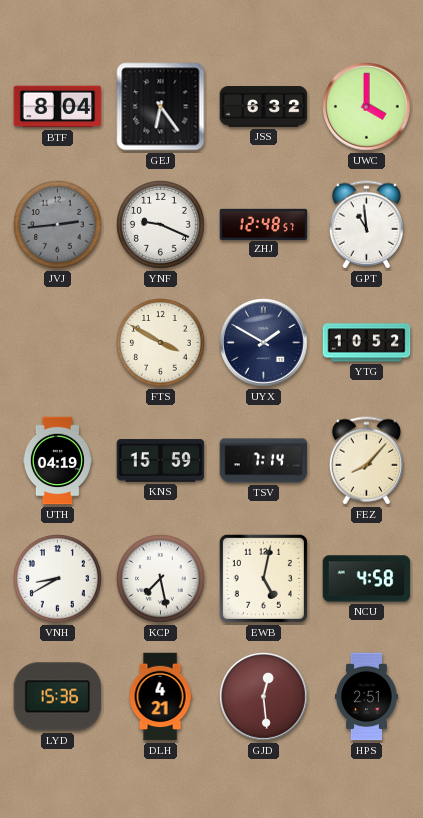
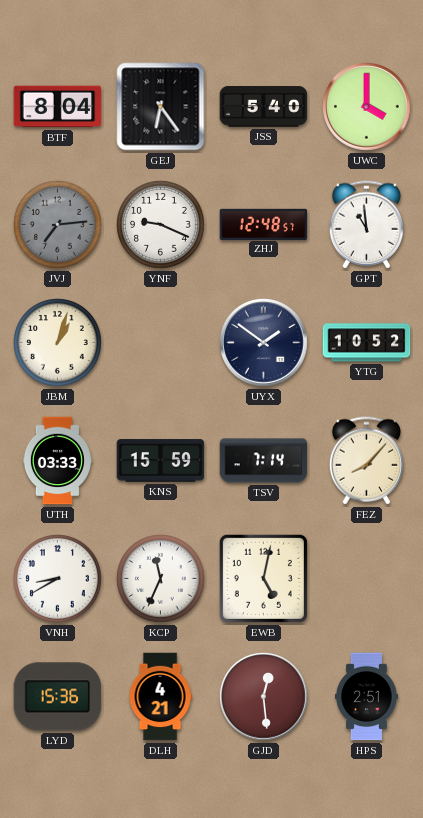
JSS: 6:32 -> 5:40
JVJ: 2:44 -> 7:14
JBM: none -> 1:03
FTS: 3:50 -> none
UYX: 1:50 -> 1:51
UTH: 04:19 -> 03:33
KCP: 7:28 -> 11:34
NCU: 4:58 -> none
